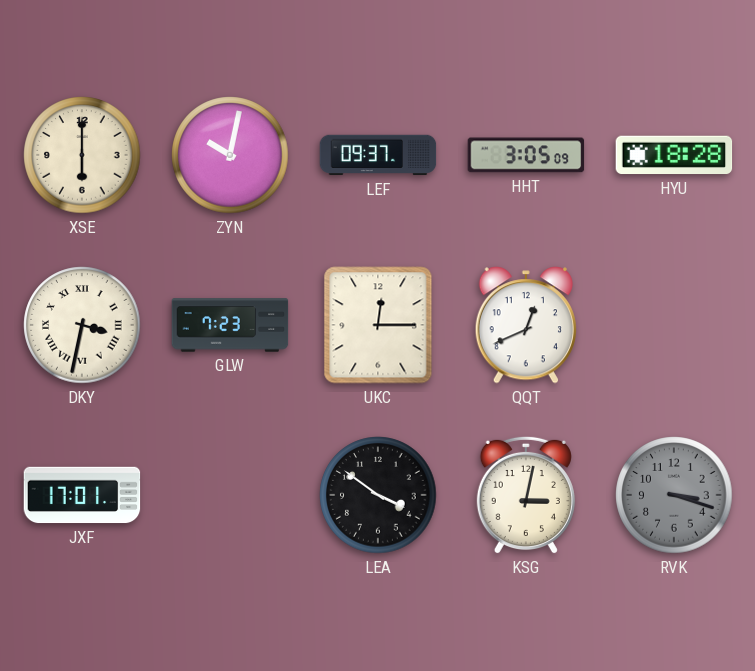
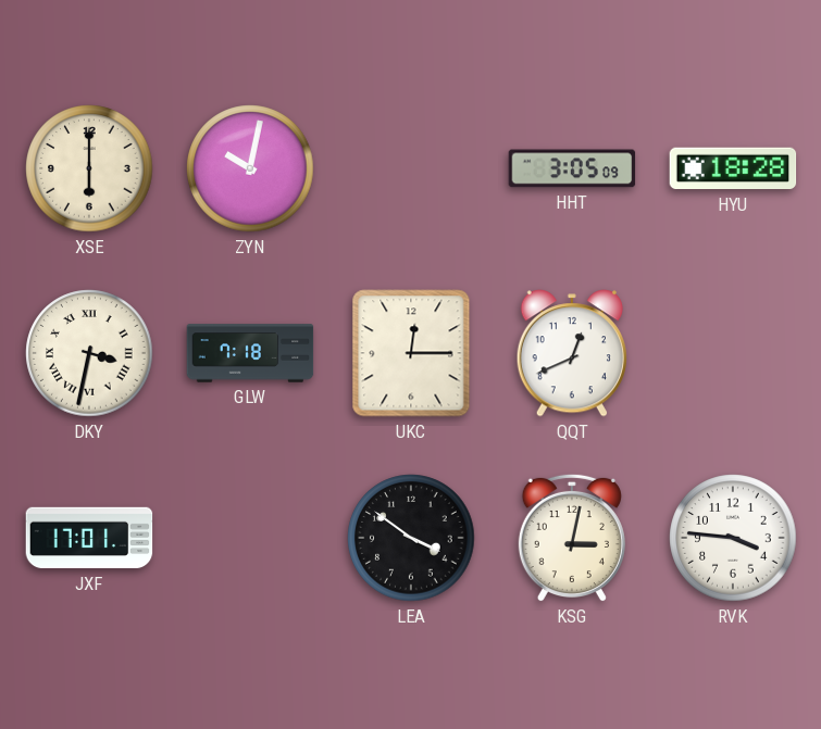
LEF: 09:37 -> none
GLW: 7:23 -> 7:18
RVK: 3:18 -> 3:46
RVK dial: grey -> white
